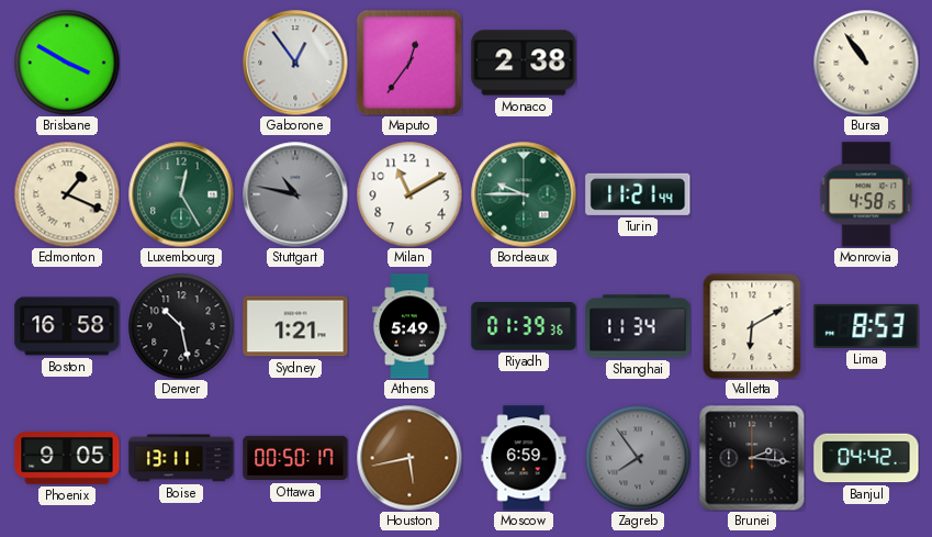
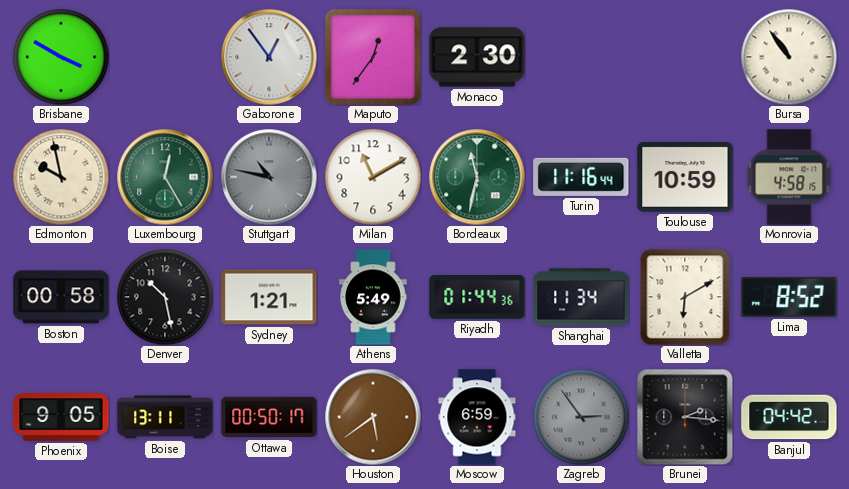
Monaco: 2:38 -> 2:30
Edmonton: 1:19 -> 9:58
Bordeaux: 9:45 -> 11:32
Turin: 11:21 -> 11:16
Toulouse: none -> 10:59
Boston: 16:58 -> 00:58
Riyadh: 01:39 -> 01:44
Lima: 8:53 -> 8:52
Houston: 5:43 -> 5:39
Zagreb: 7:54 -> 2:54
